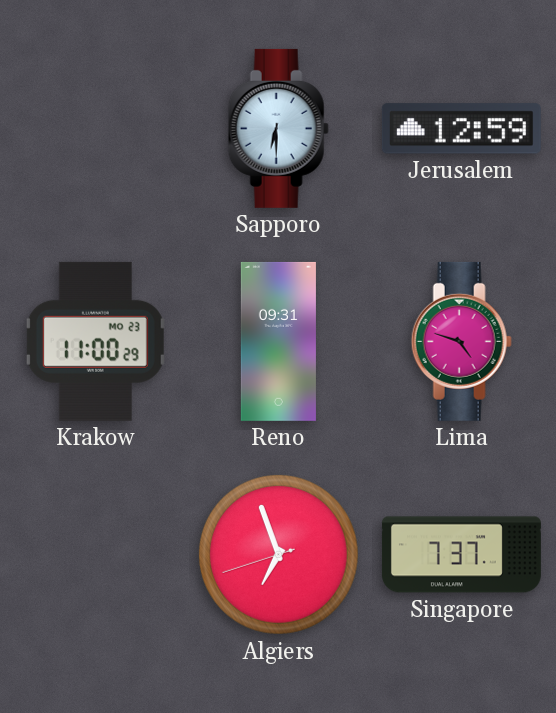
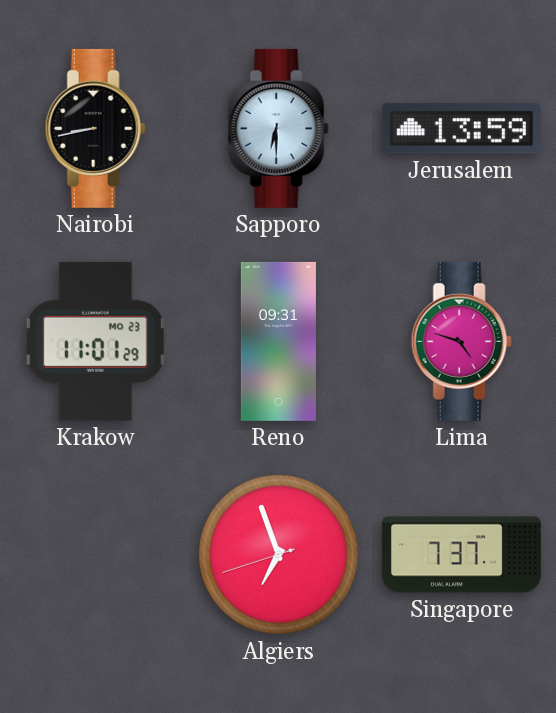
Nairobi: none -> 8:43
Jerusalem: 12:59 -> 13:59
Krakow: 11:00 -> 11:01
